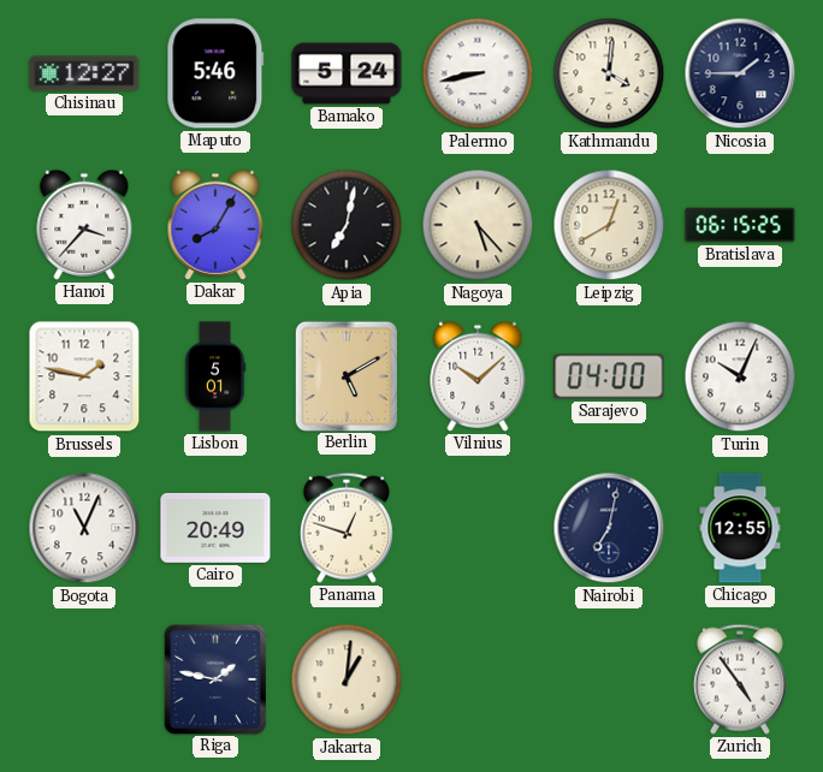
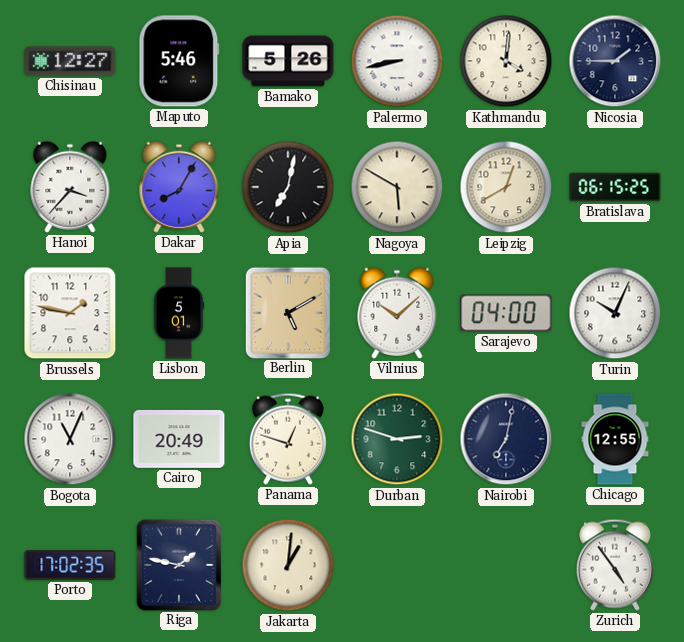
Bamako: 5:24 -> 5:26
Nagoya: 5:23 -> 5:50
Durban: none -> 2:48
Porto: none -> 17:02
